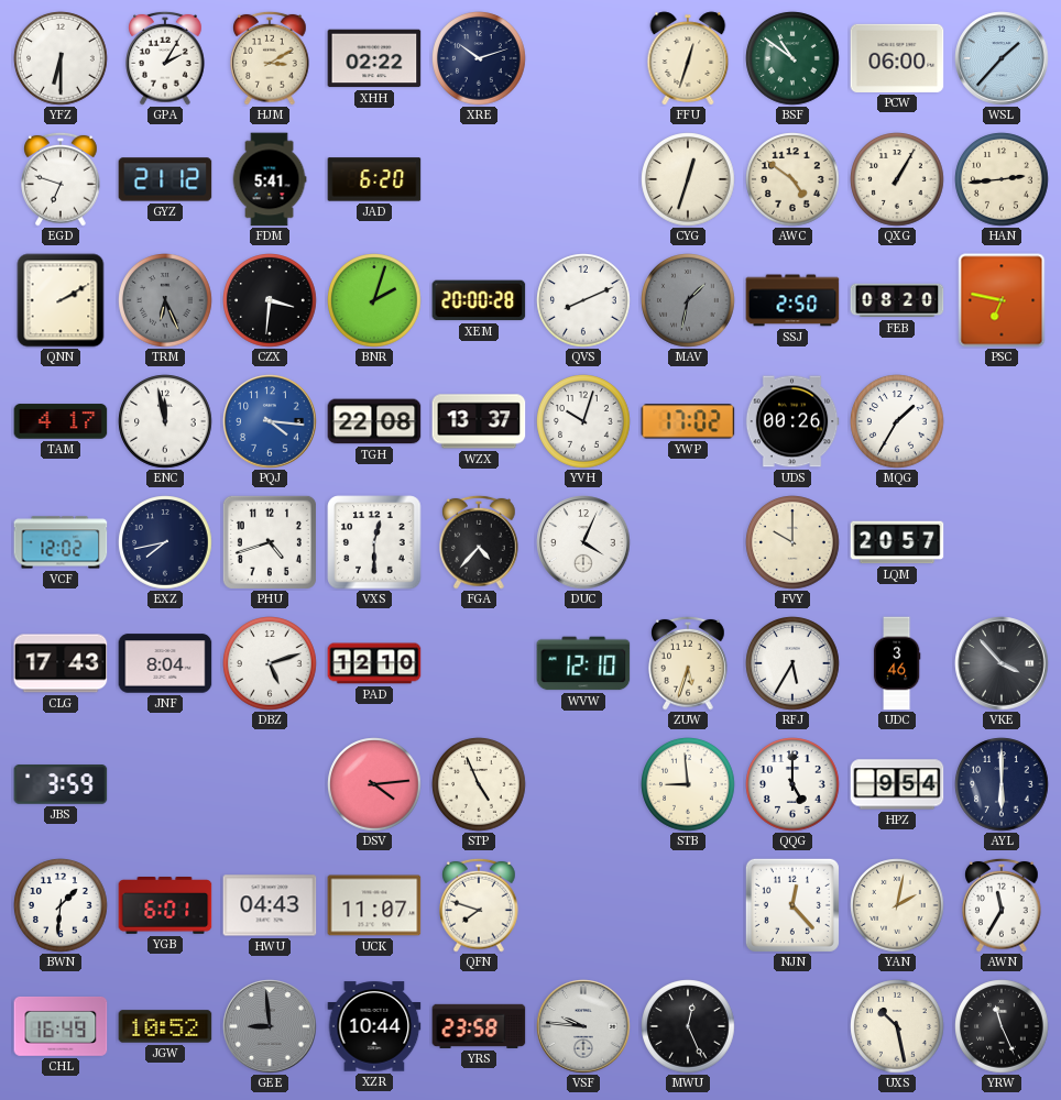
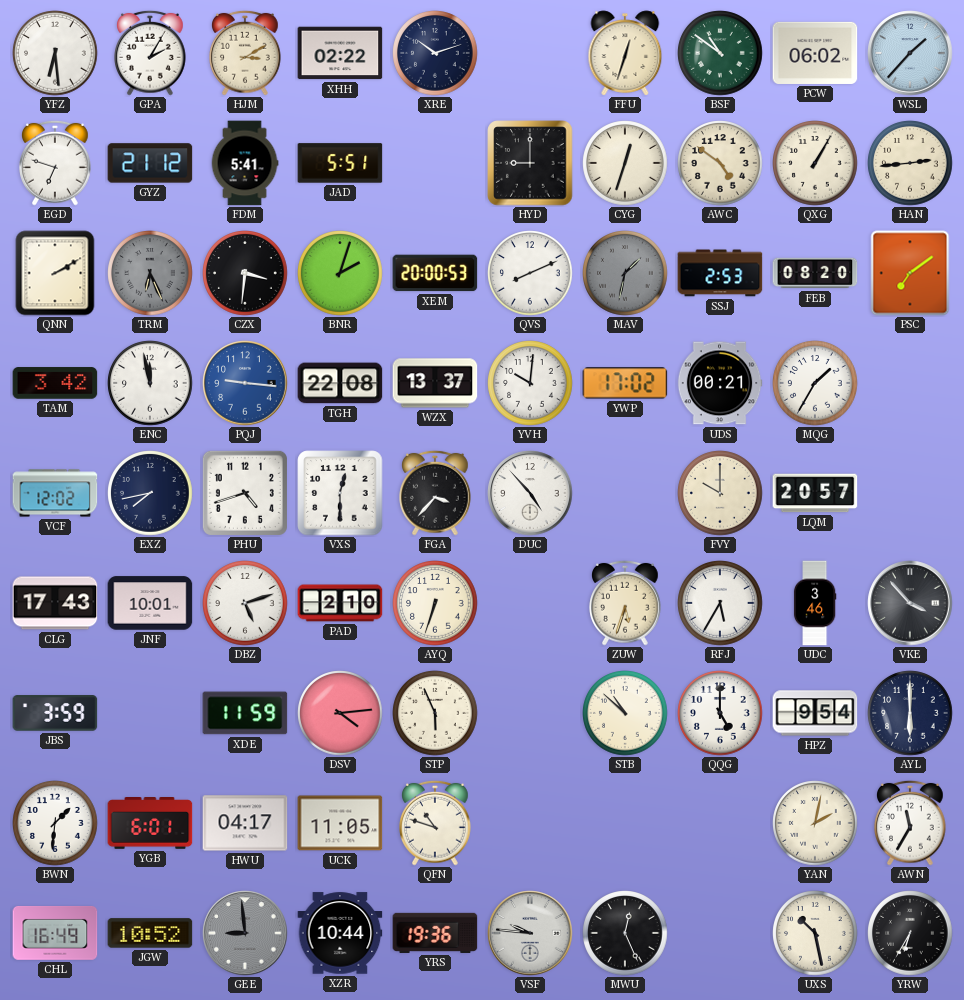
YFZ: 6:30 -> 6:29
PCW: 06:00 -> 06:02
JAD: 6:20 -> 5:51
HYD: none -> 9:00
XEM: 20:00:28 -> 20:00:53
SSJ: 2:50 -> 2:53
PSC: 6:47 -> 7:09
TAM: 4:17 -> 3:42
PQJ: 4:16 -> 9:16
YVH: 10:03 -> 10:01
UDS: 00:26 -> 00:21
FGA: 4:37 -> 3:37
DUC: 4:04 -> 4:53
JNF: 8:04 -> 10:01
PAD: 12:10 -> 2:10
AYQ: none -> 6:33
WVW: 12:10 -> none
XDE: none -> 11:59
STP: 4:56 -> 5:56
STB: 8:59 -> 10:52
HWU: 04:43 -> 04:17
UCK: 11:07 -> 11:05
QFN: 7:48 -> 10:48
NJN: 12:23 -> none
YRS: 23:58 -> 19:36
YRW: 11:26 -> 6:35
